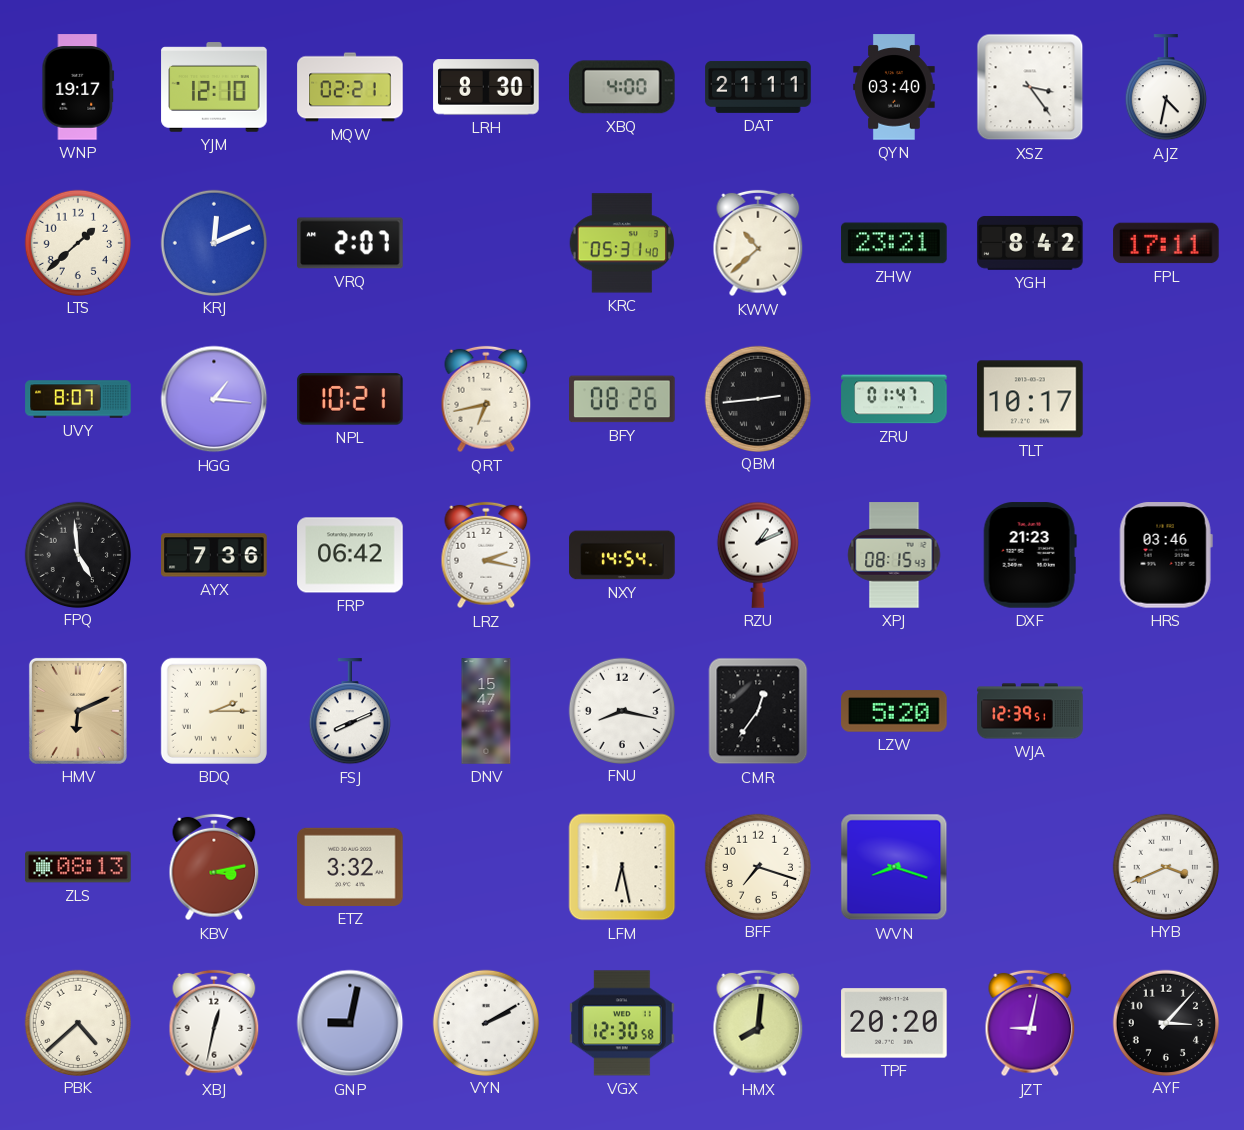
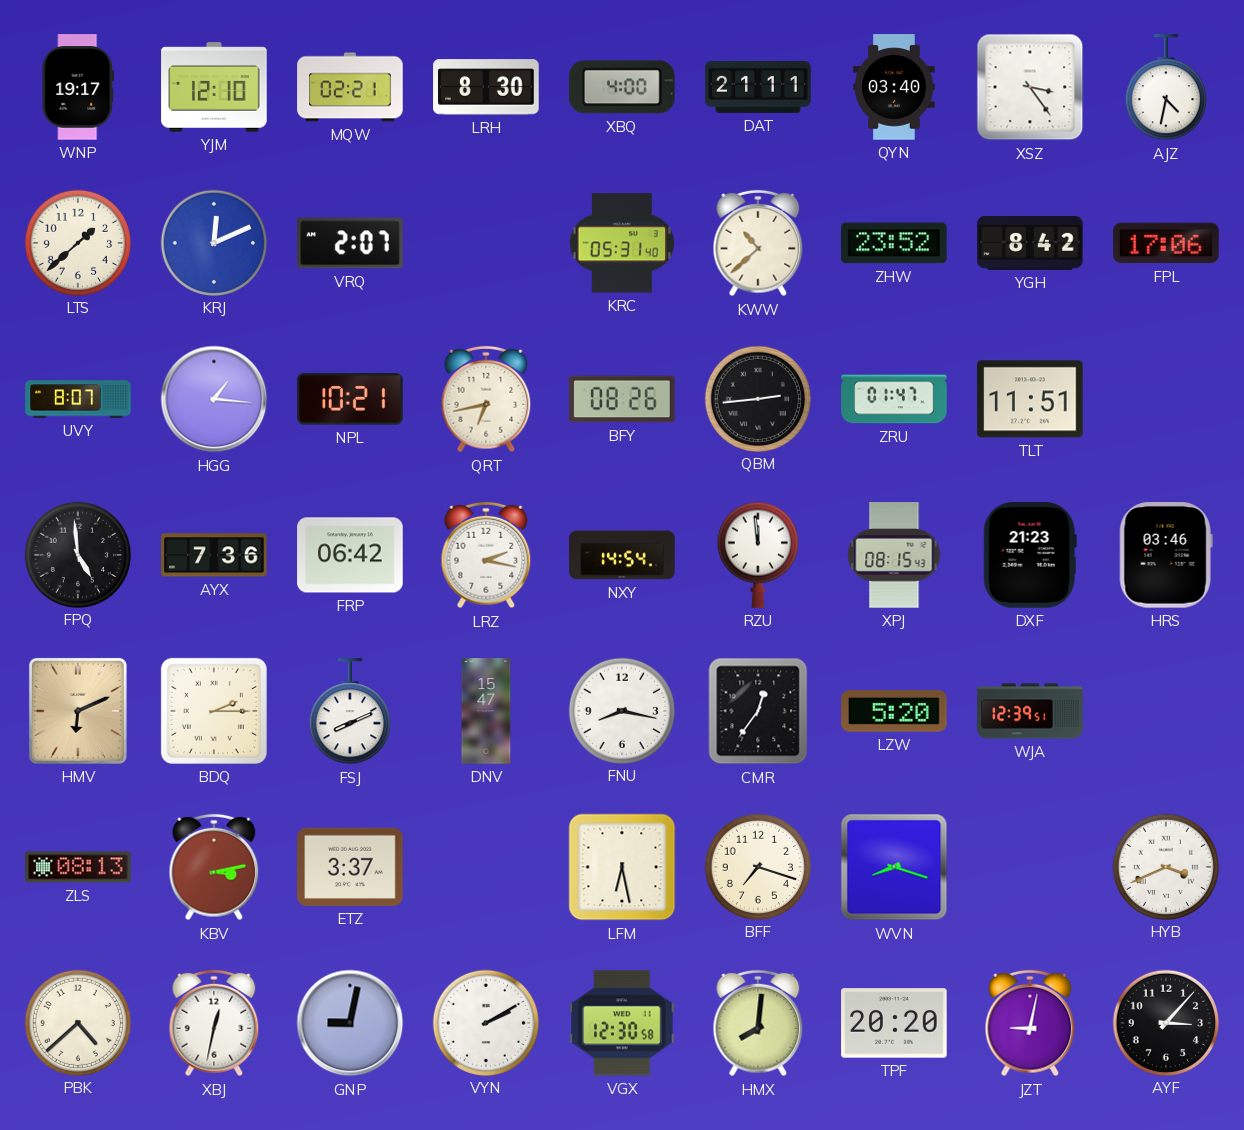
ZHW: 23:21 -> 23:52
FPL: 17:11 -> 17:06
TLT: 10:17 -> 11:51
RZU: 1:11 -> 11:59
ETZ: 3:32 -> 3:37
